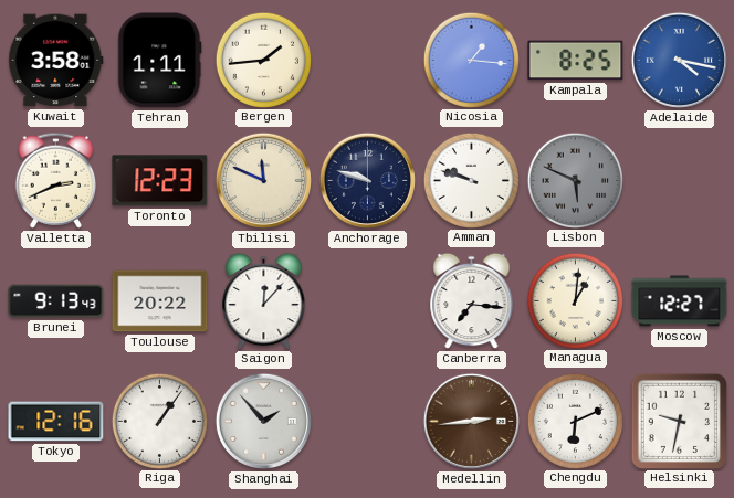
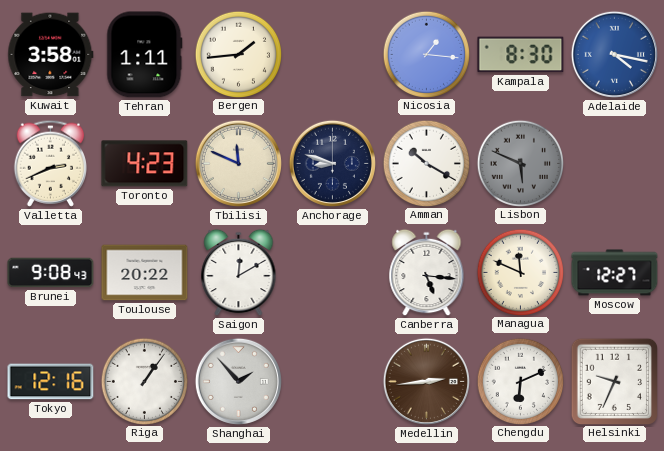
Kampala: 8:25 -> 8:30
Toronto: 12:23 -> 4:23
Anchorage: 9:48 -> 8:48
Amman: 9:48 -> 10:20
Brunei: 9:13 -> 9:08
Saigon: 12:07 -> 12:10
Canberra: 7:16 -> 5:16
Managua: 1:01 -> 11:49
Helsinki: 9:32 -> 9:34
